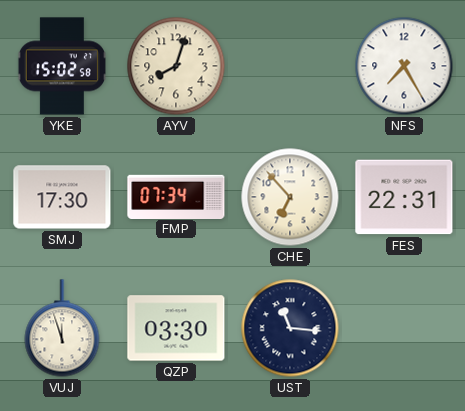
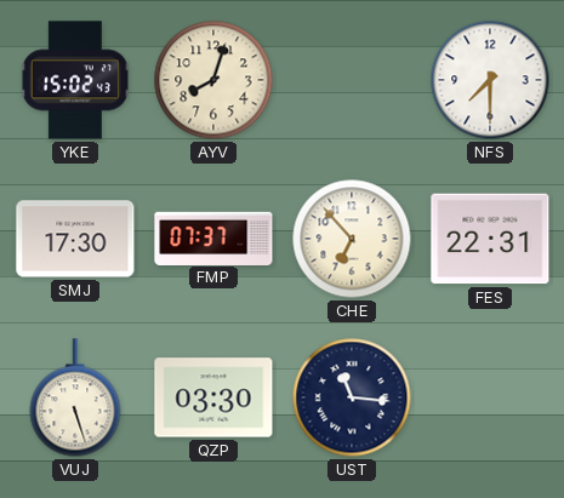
YKE: 15:02:58 -> 15:02:43
NFS: 7:25 -> 7:30
FMP: 07:34 -> 07:37
VUJ: 11:57 -> 5:27
